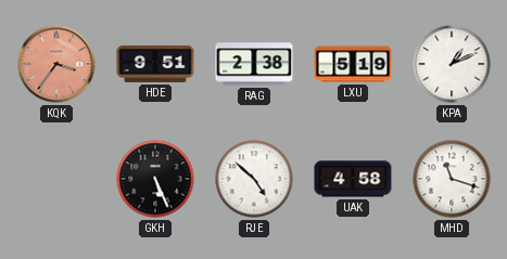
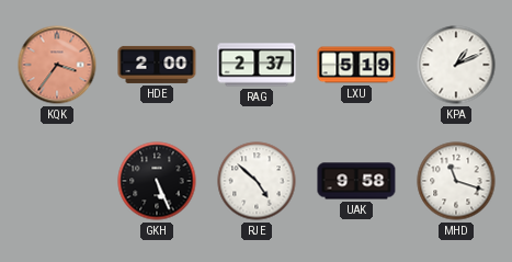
HDE: 9:51 -> 2:00
RAG: 2:38 -> 2:37
UAK: 4:58 -> 9:58
